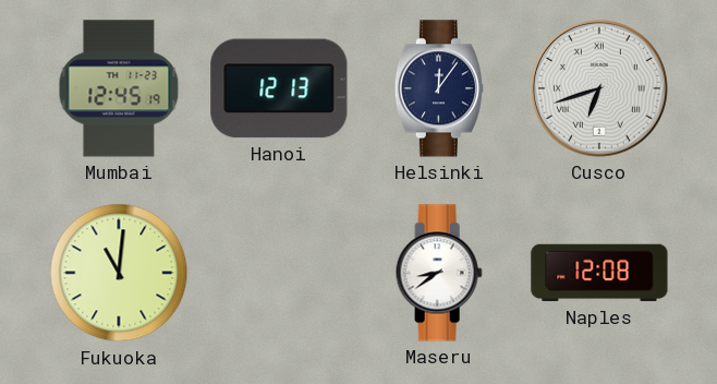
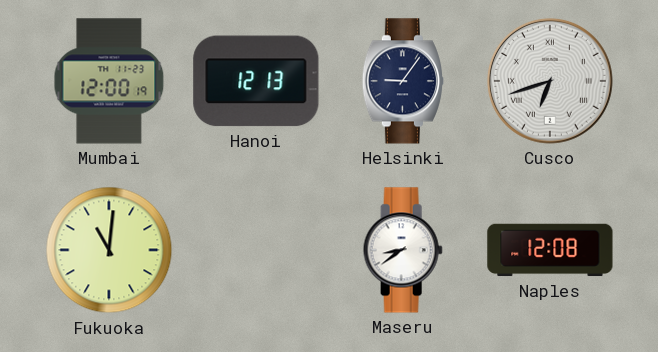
Mumbai: 12:45 -> 12:00
Helsinki: 12:06 -> 9:06
